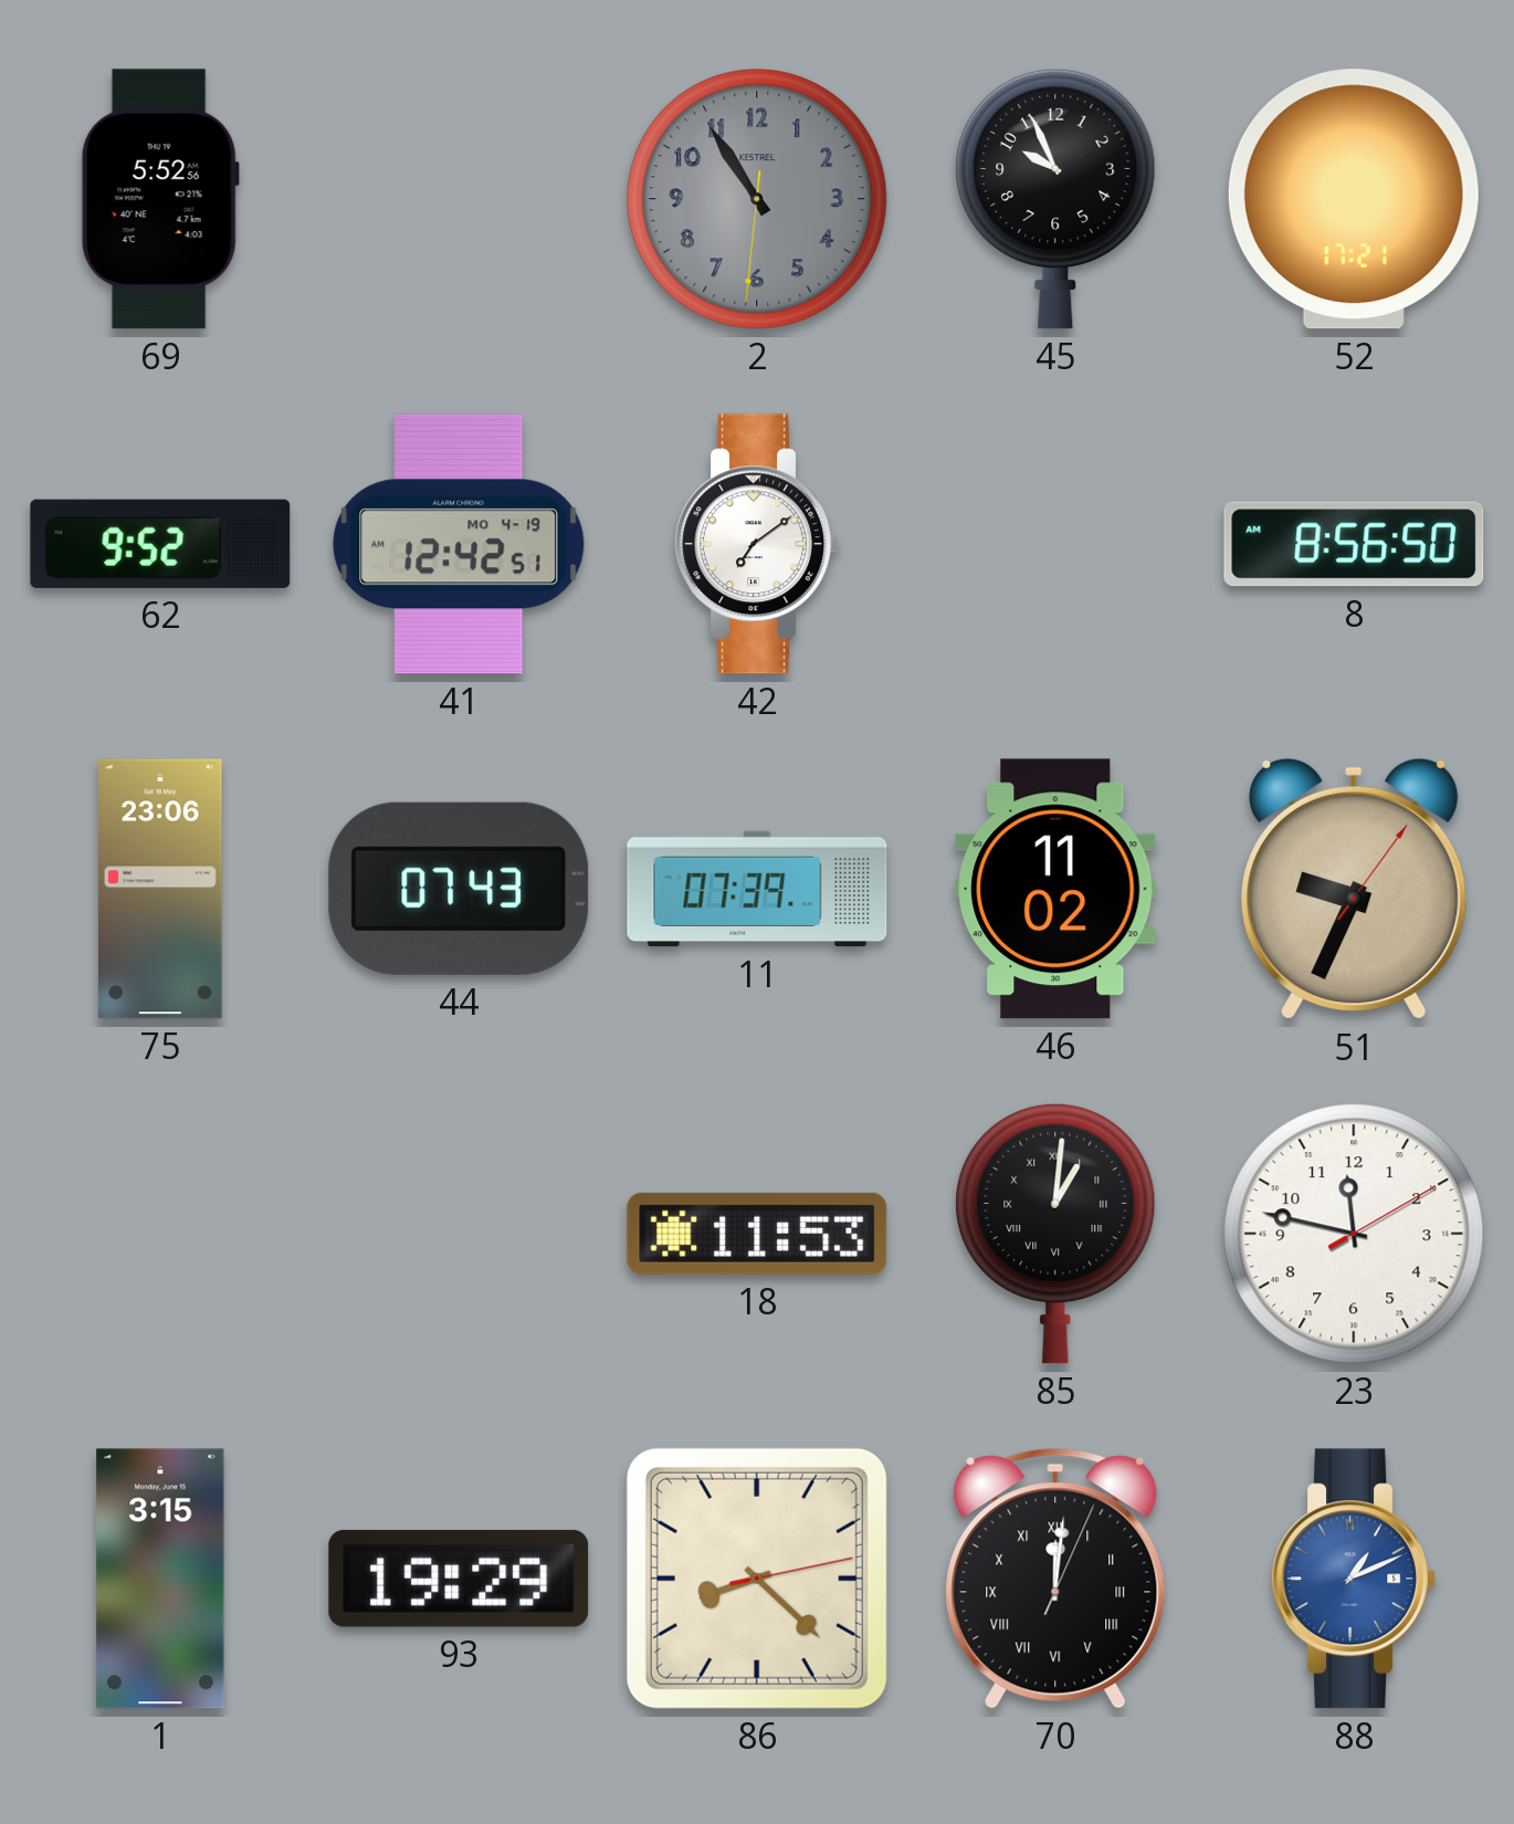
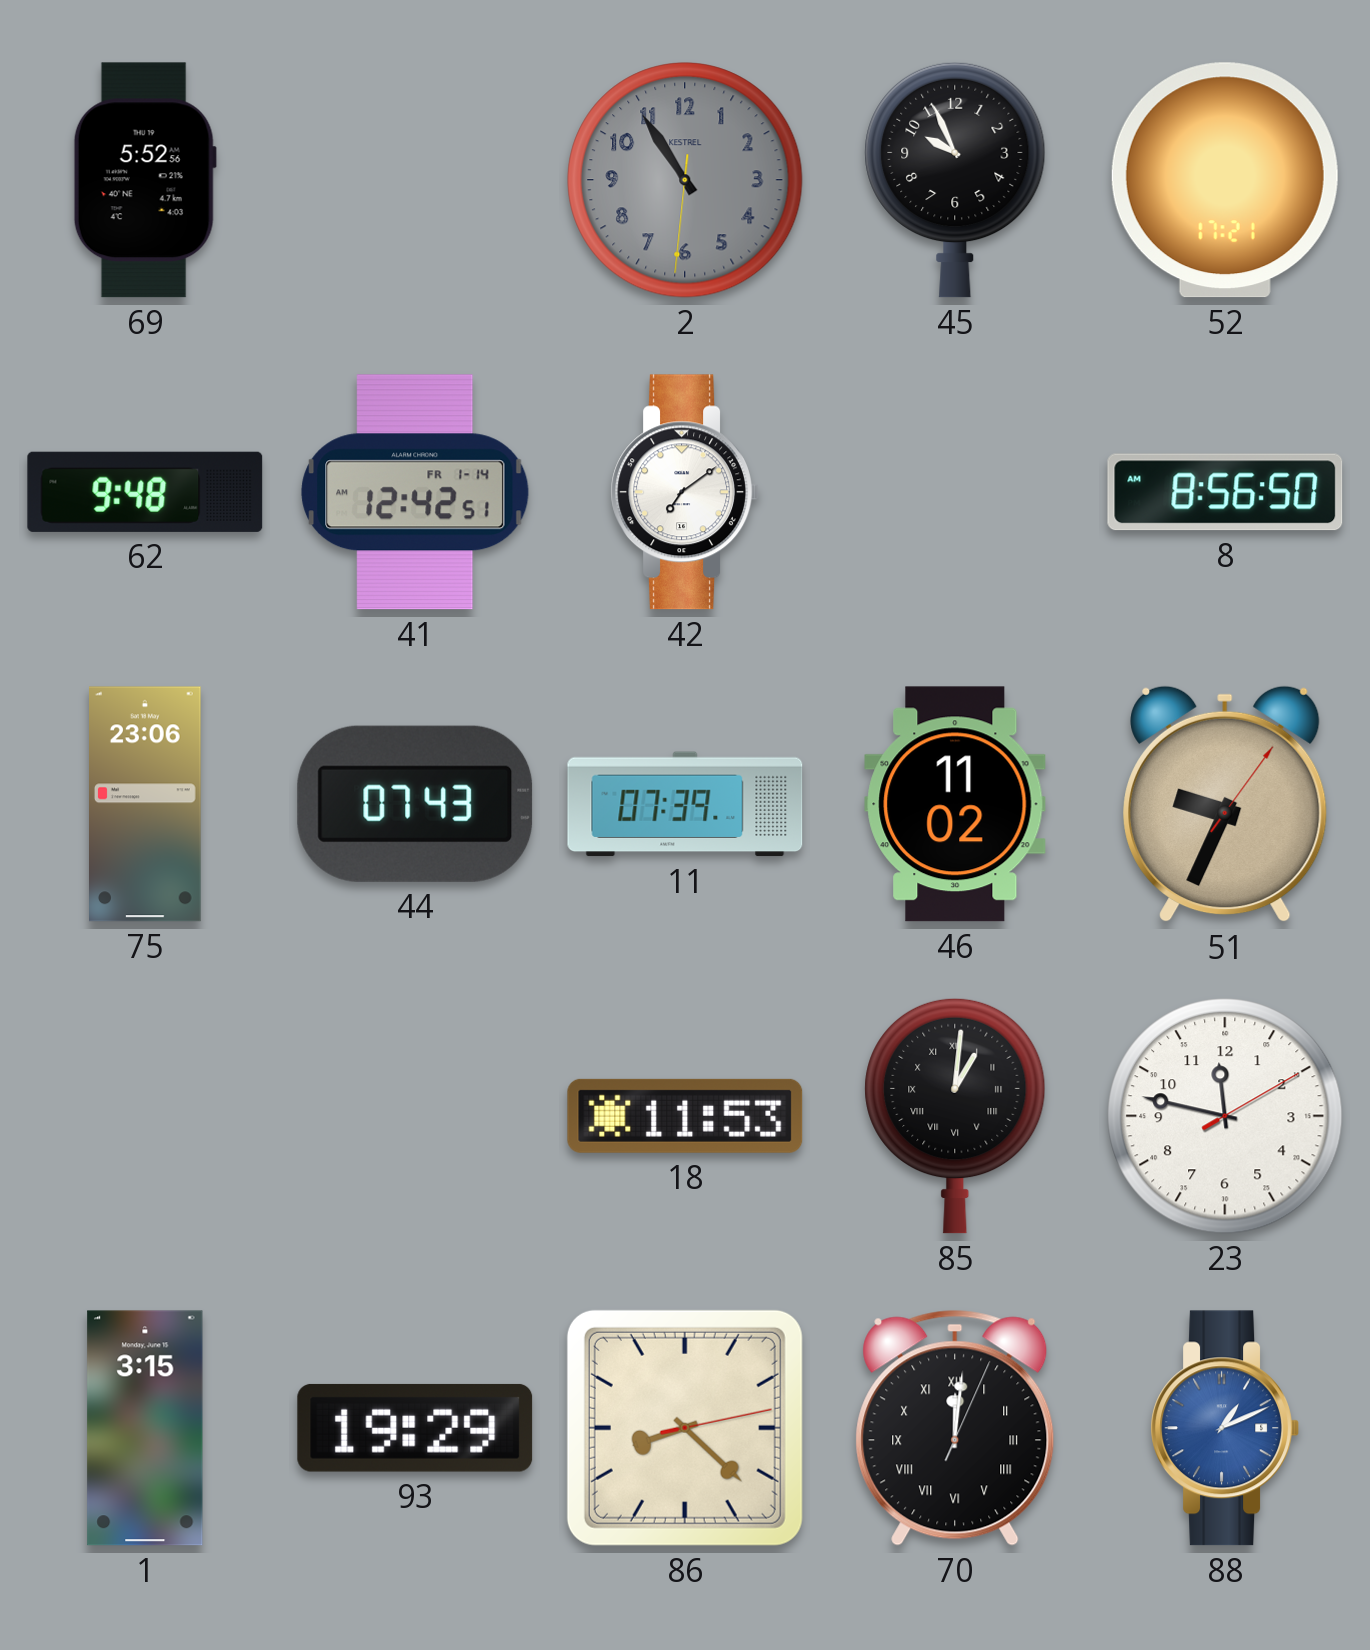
62: 9:52 -> 9:48
41 date: MO 4-19 -> FR 1-14
